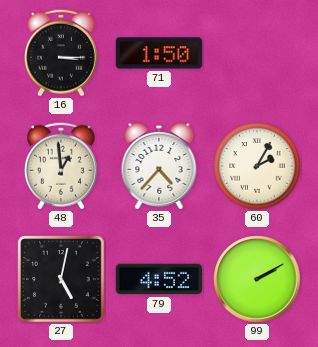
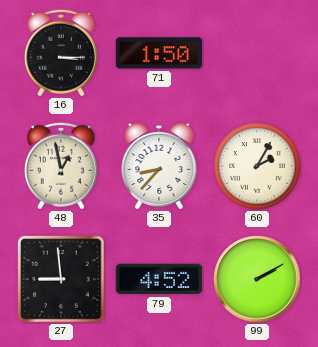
48: 12:59 -> 12:58
35: 4:37 -> 8:37
27: 5:02 -> 8:59
